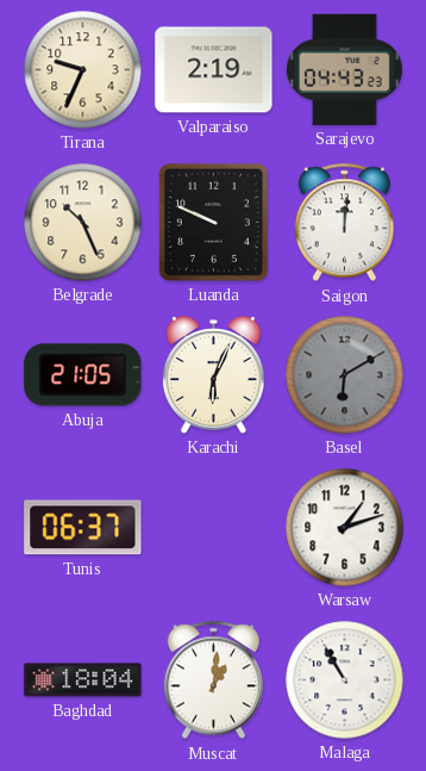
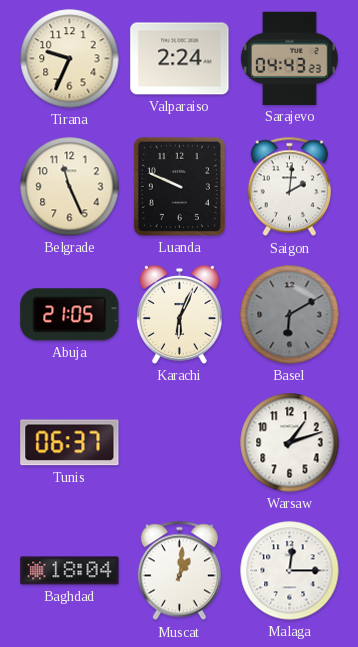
Valparaiso: 2:19 -> 2:24
Belgrade: 10:26 -> 11:26
Saigon: 12:01 -> 2:01
Malaga: 10:55 -> 12:15
